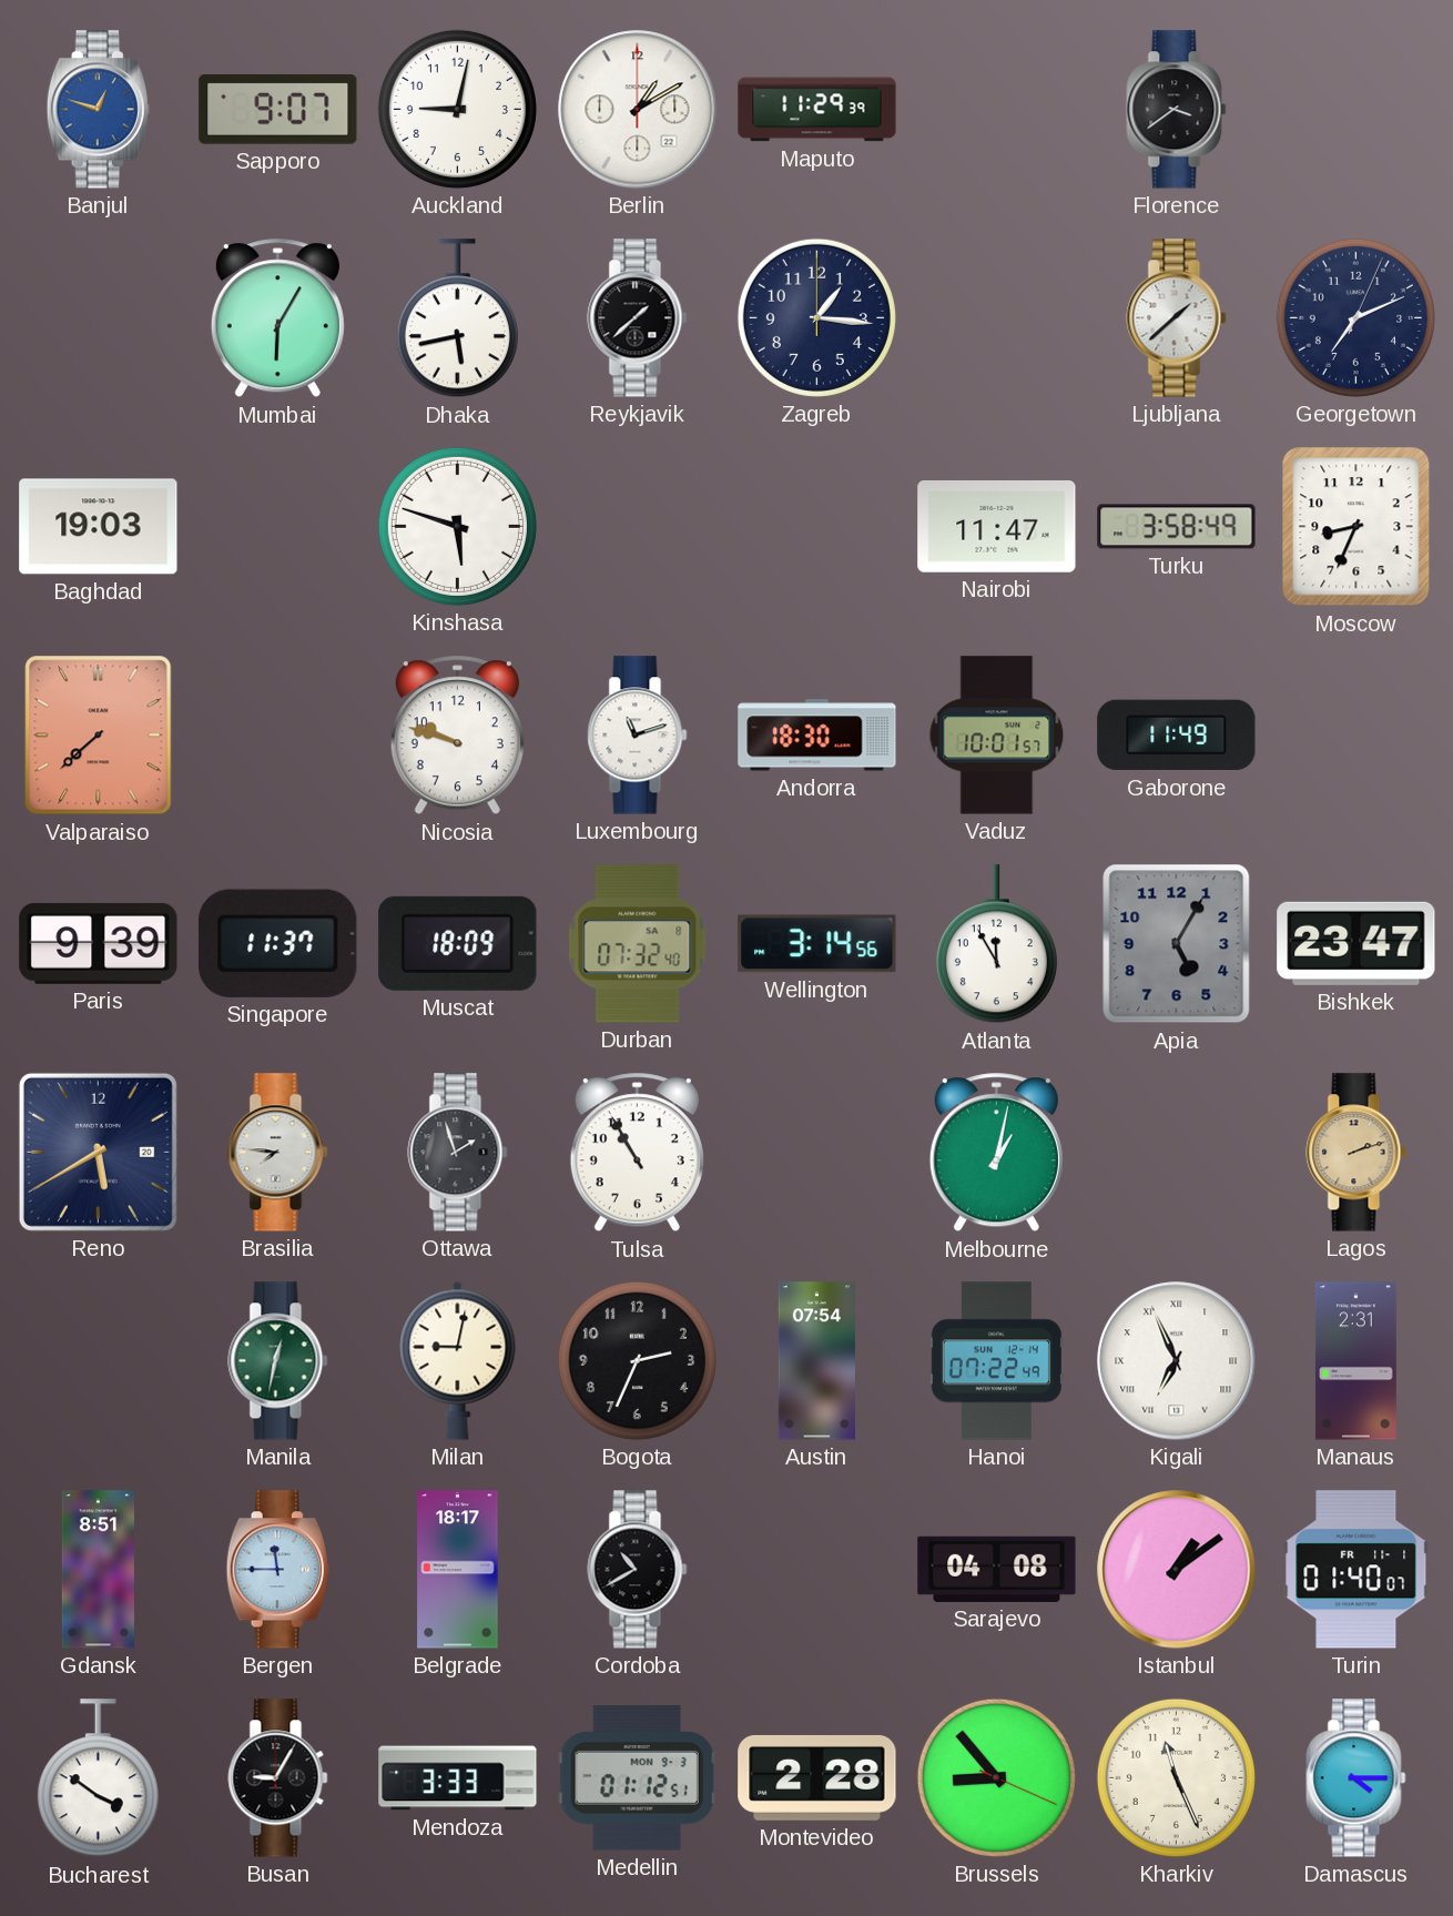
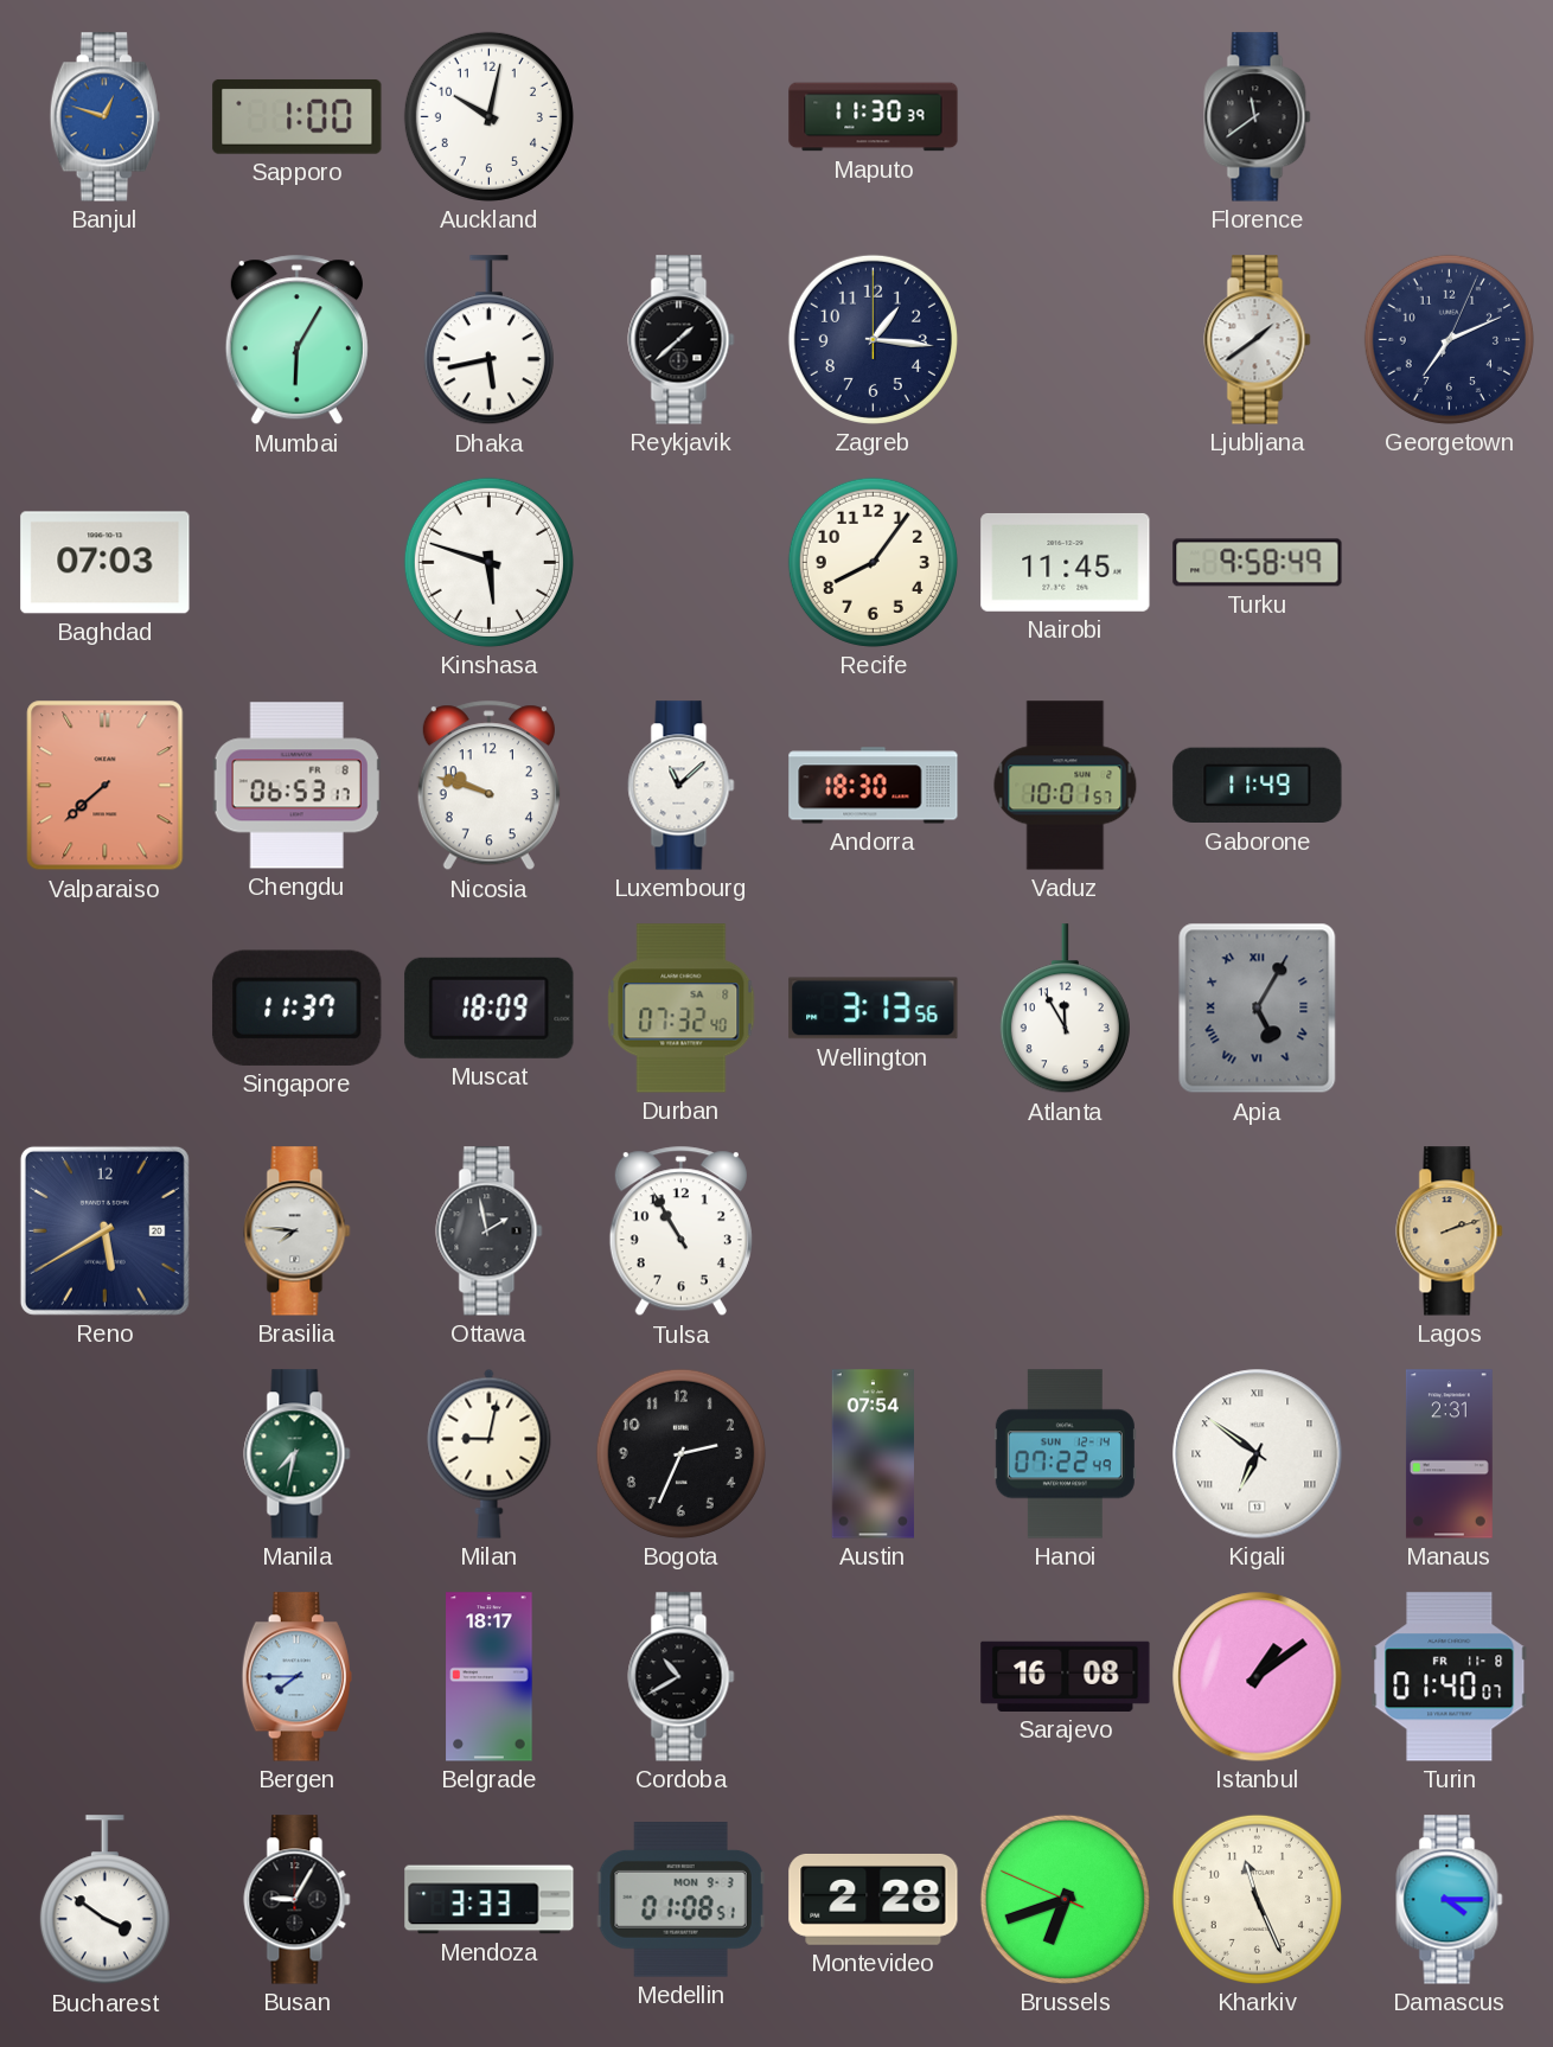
Sapporo: 9:07 -> 1:00
Auckland: 9:02 -> 10:02
Berlin: 1:10 -> none
Maputo: 11:29 -> 11:30
Florence: 3:39 -> 11:39
Ljubljana: 1:38 -> 1:39
Baghdad: 19:03 -> 07:03
Recife: none -> 8:06
Nairobi: 11:47 -> 11:45
Turku: 3:58 -> 9:58
Moscow: 8:34 -> none
Chengdu: none -> 06:53
Luxembourg: 11:12 -> 11:08
Paris: 9:39 -> none
Wellington: 3:14 -> 3:13
Apia numerals: Arabic -> Roman
Bishkek: 23:47 -> none
Ottawa: 1:57 -> 1:58
Melbourne: 1:02 -> none
Manila: 12:32 -> 7:32
Kigali: 6:56 -> 6:51
Gdansk: 8:51 -> none
Bergen: 11:45 -> 7:45
Sarajevo: 04:08 -> 16:08
Turin date: FR 11-1 -> FR 11-8
Medellin: 01:12 -> 01:08
Brussels: 8:53 -> 6:41
